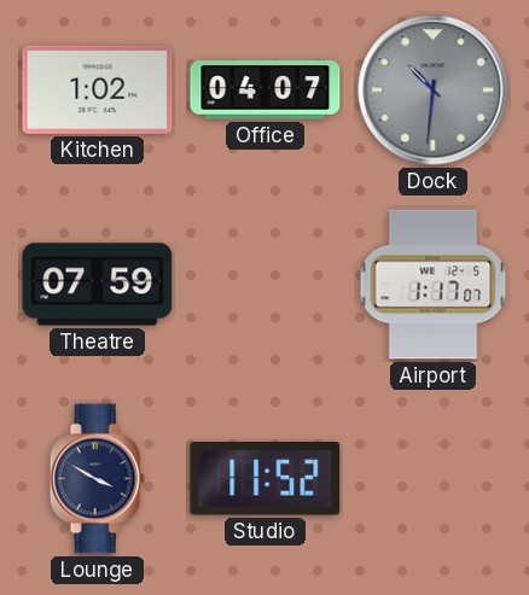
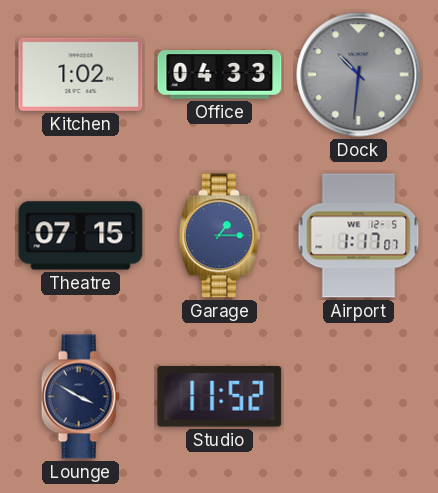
Office: 04:07 -> 04:33
Theatre: 07:59 -> 07:15
Garage: none -> 1:15
